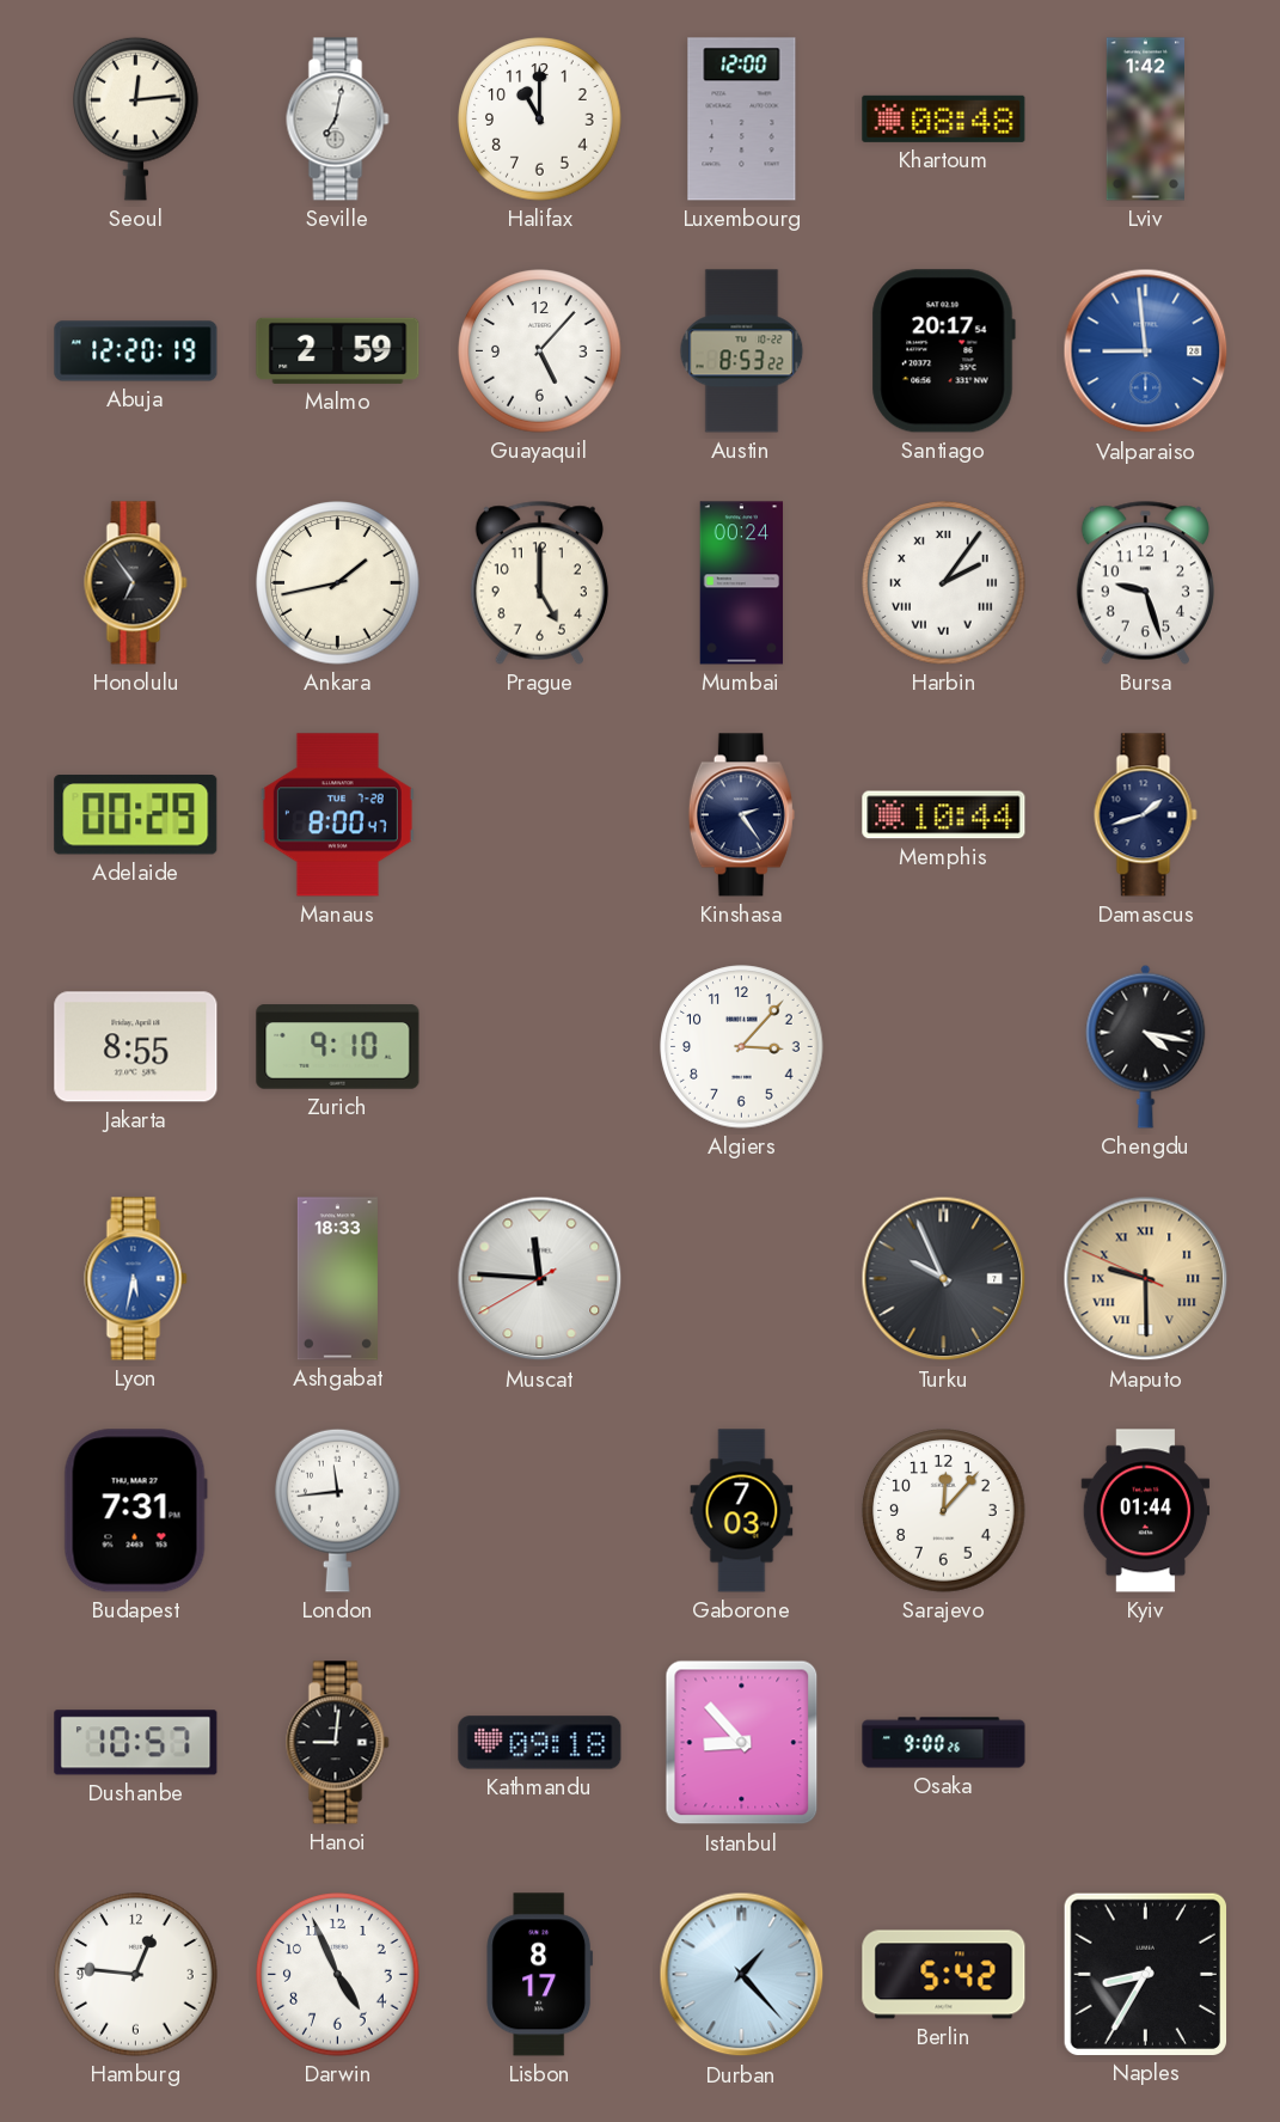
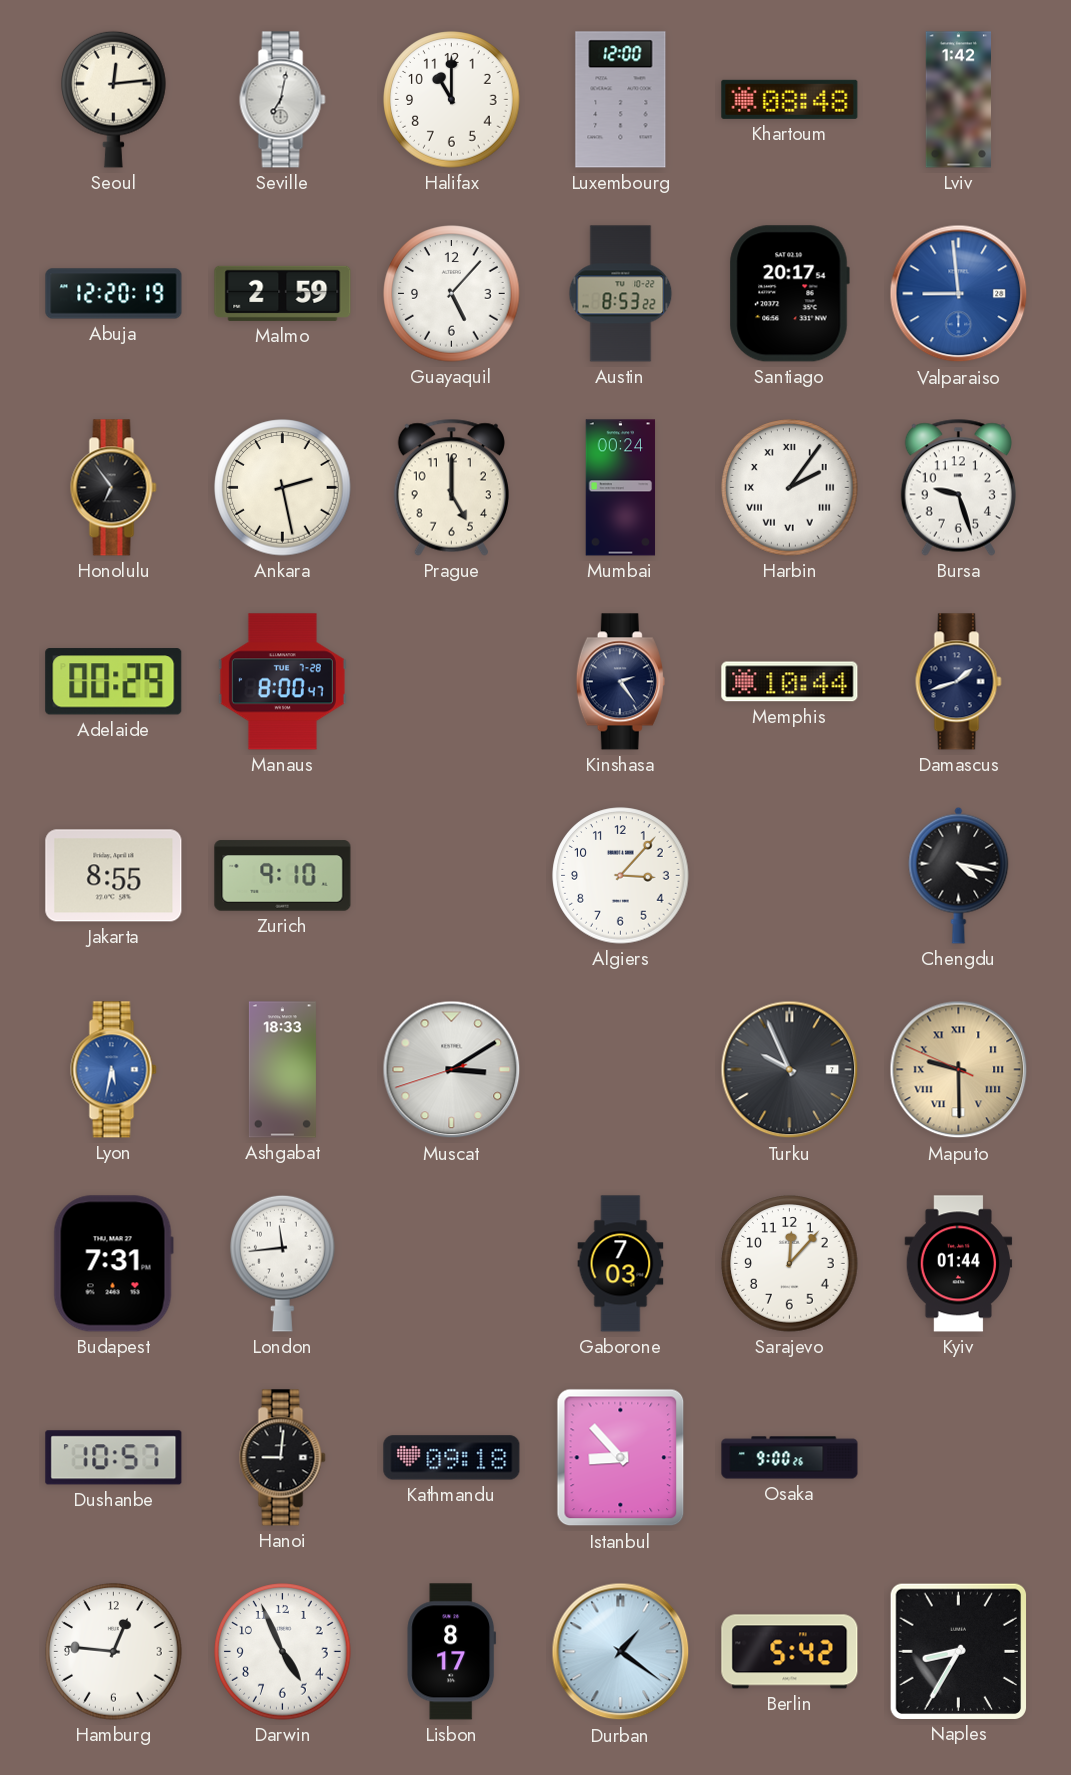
Ankara: 1:43 -> 2:28
Muscat: 11:45 -> 3:09
Durban: 1:23 -> 1:21
